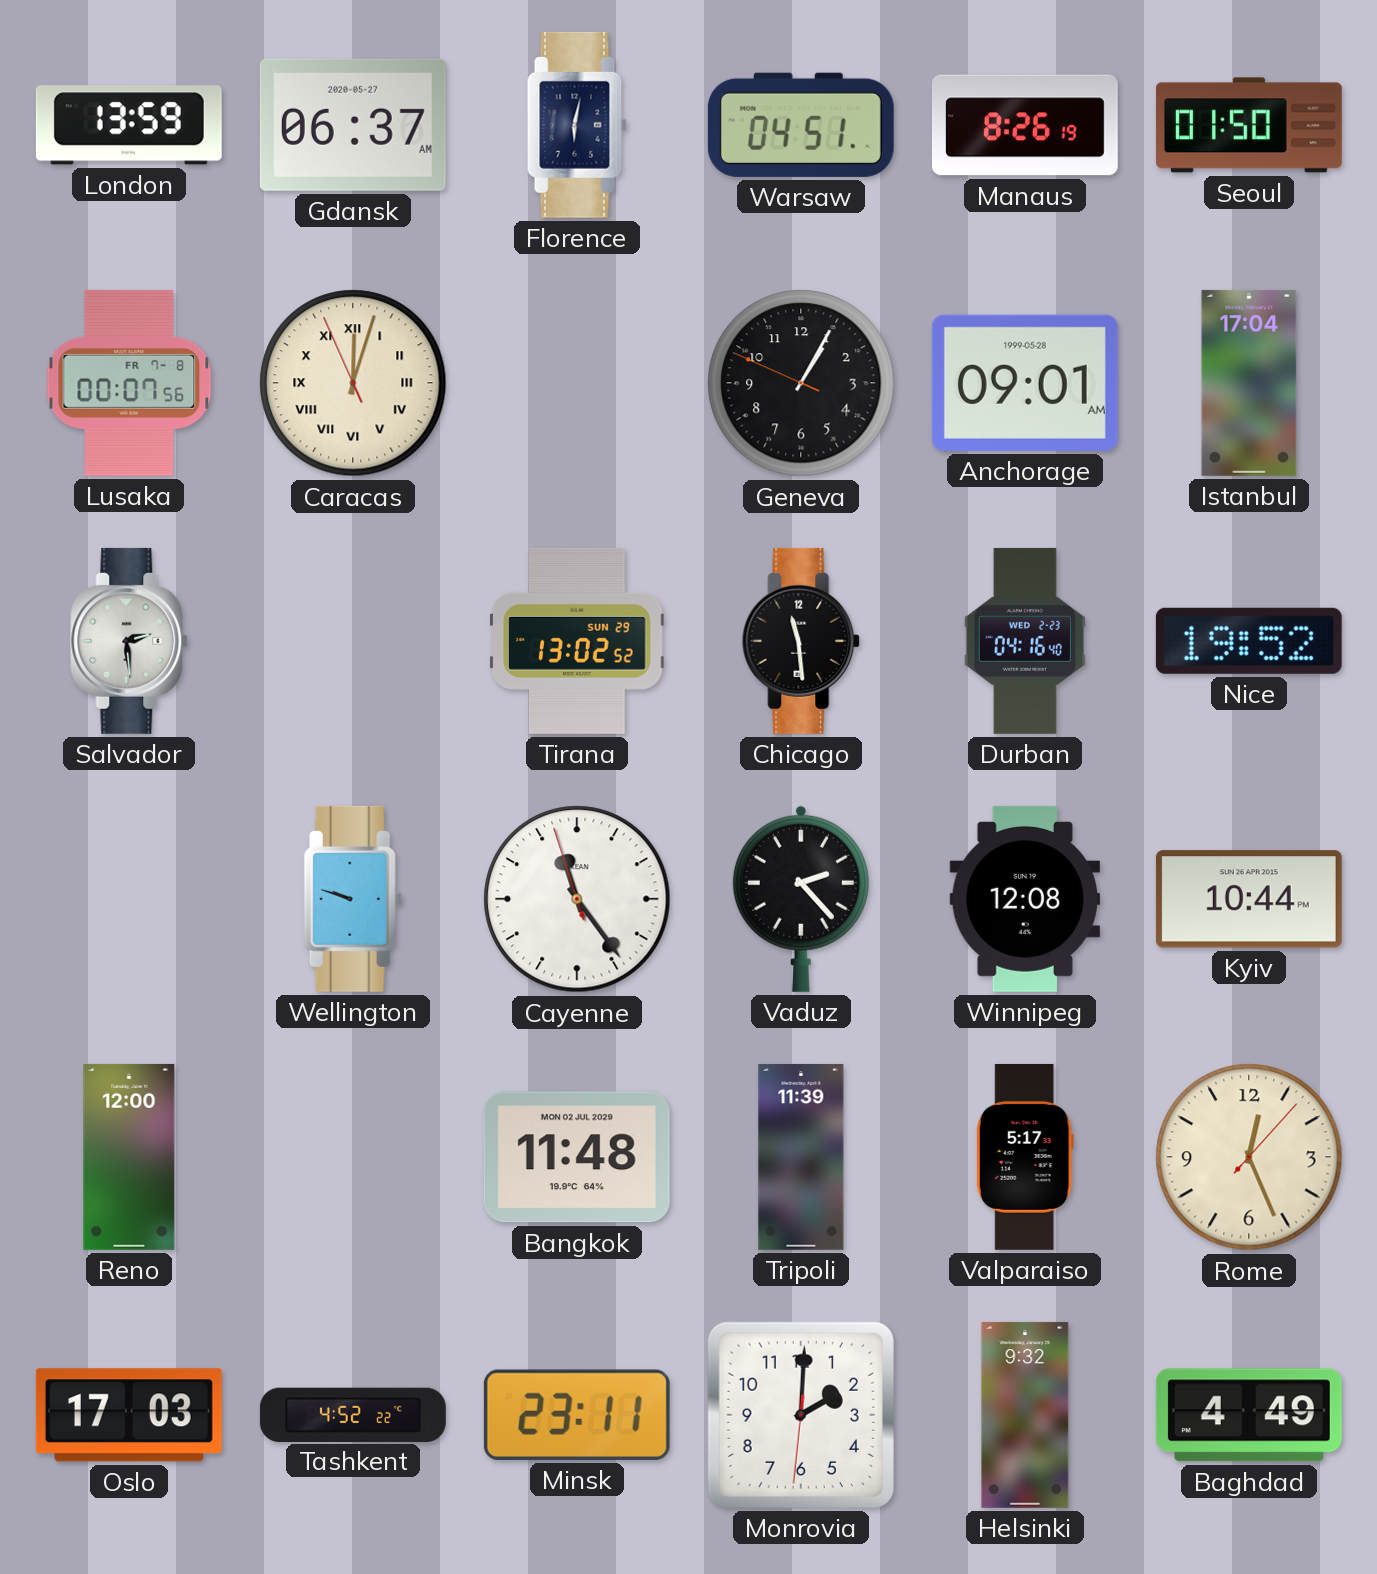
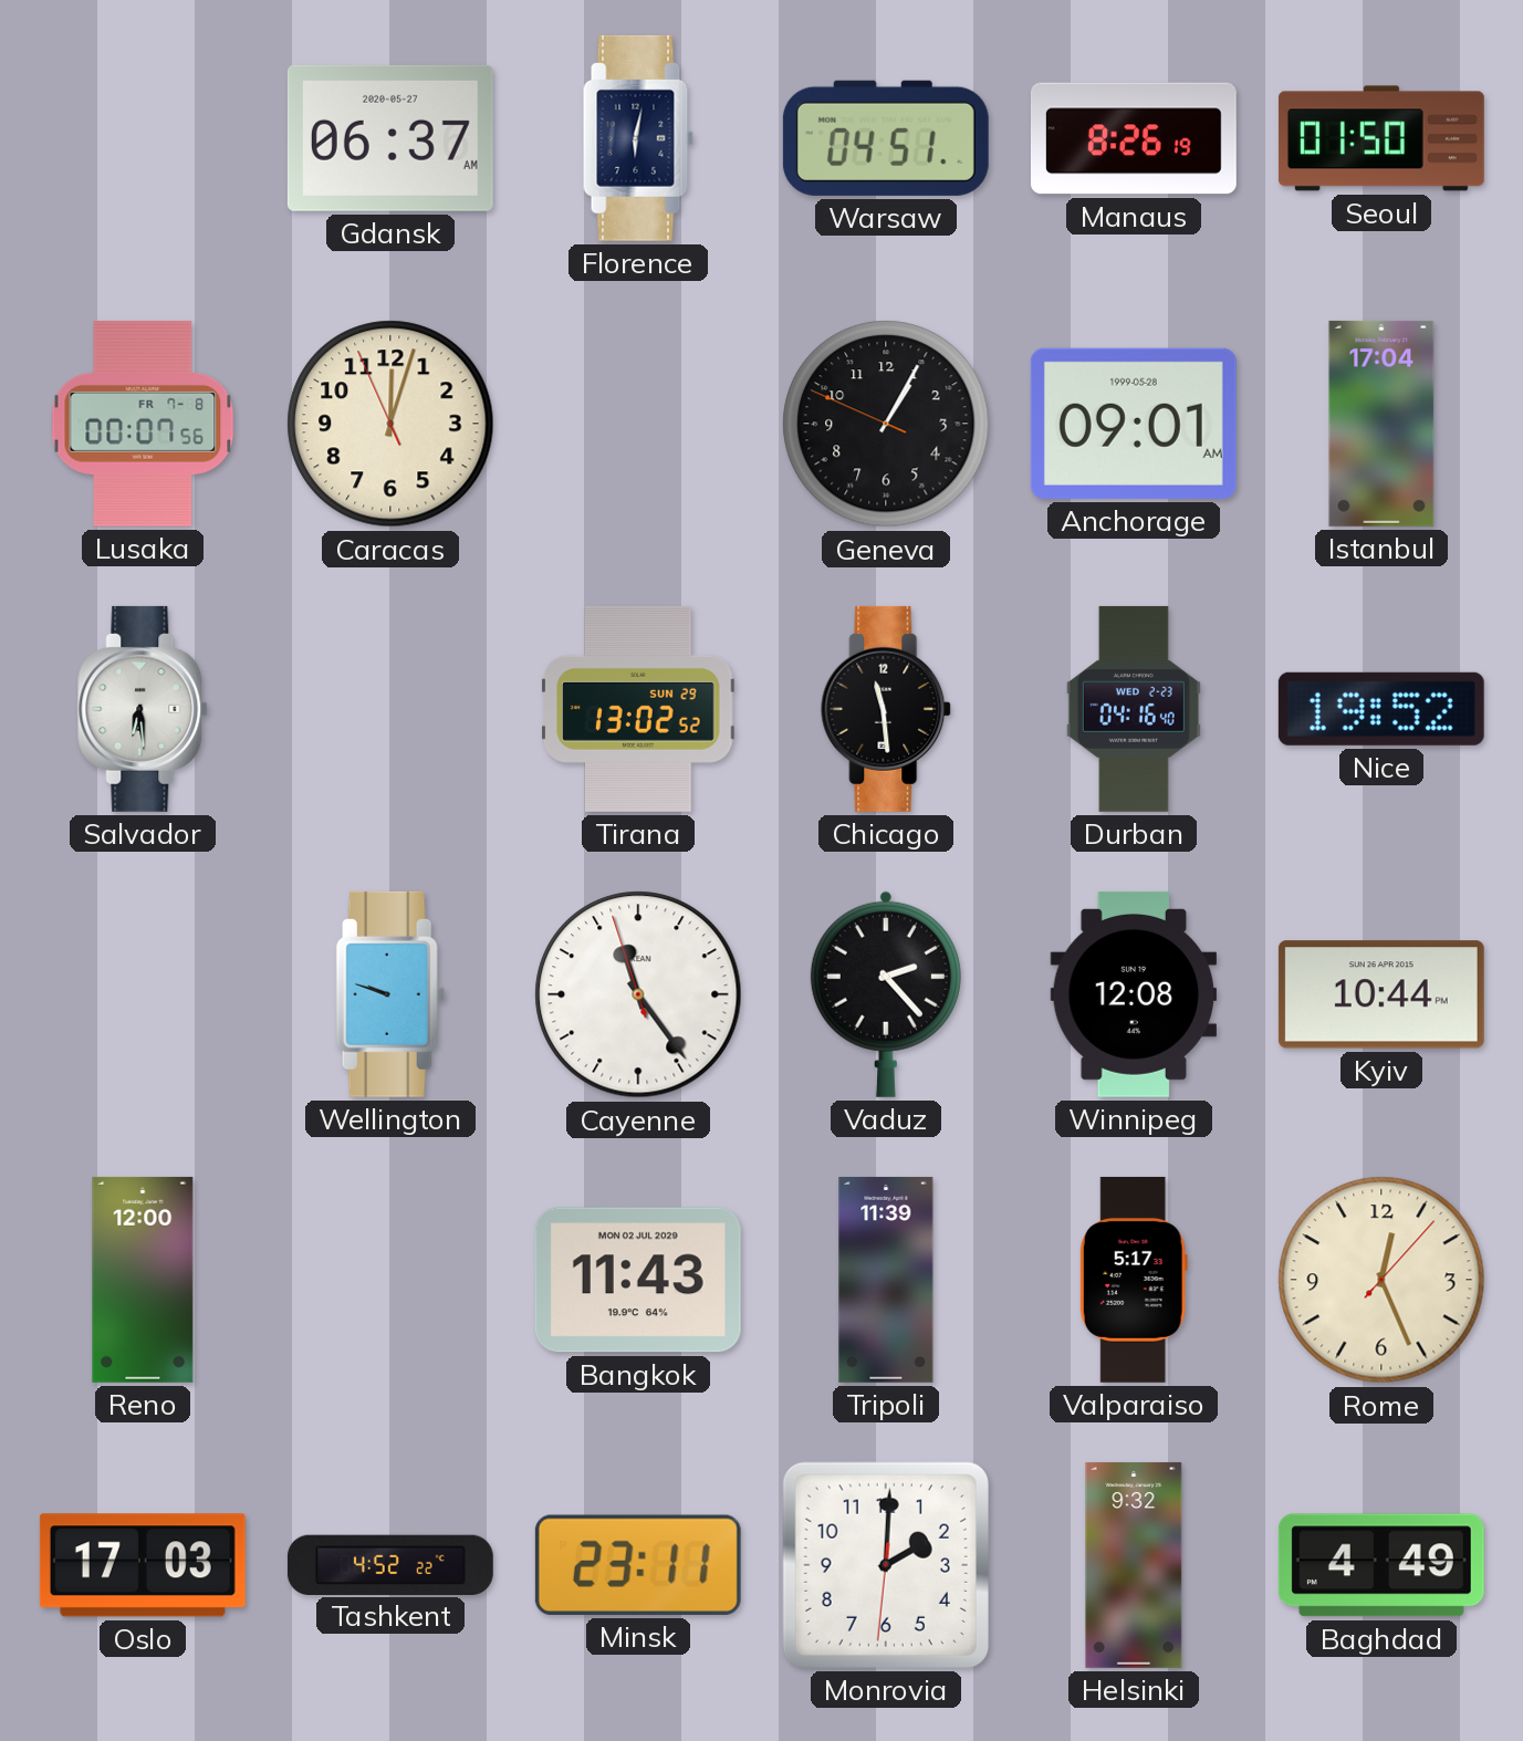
London: 13:59 -> none
Caracas numerals: Roman -> Arabic
Salvador: 2:29 -> 6:29
Bangkok: 11:48 -> 11:43
